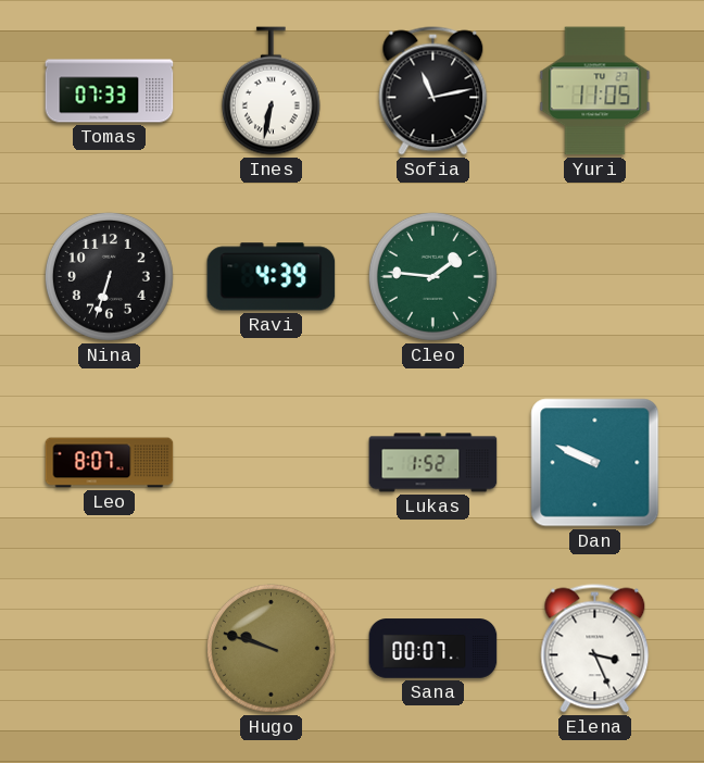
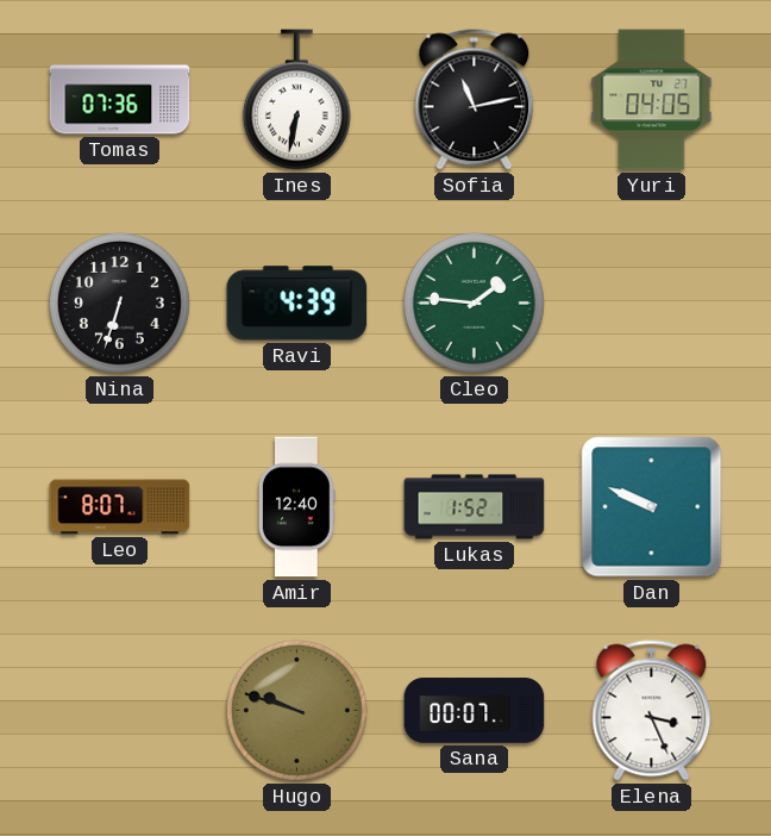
Tomas: 07:33 -> 07:36
Yuri: 11:05 -> 04:05
Amir: none -> 12:40
